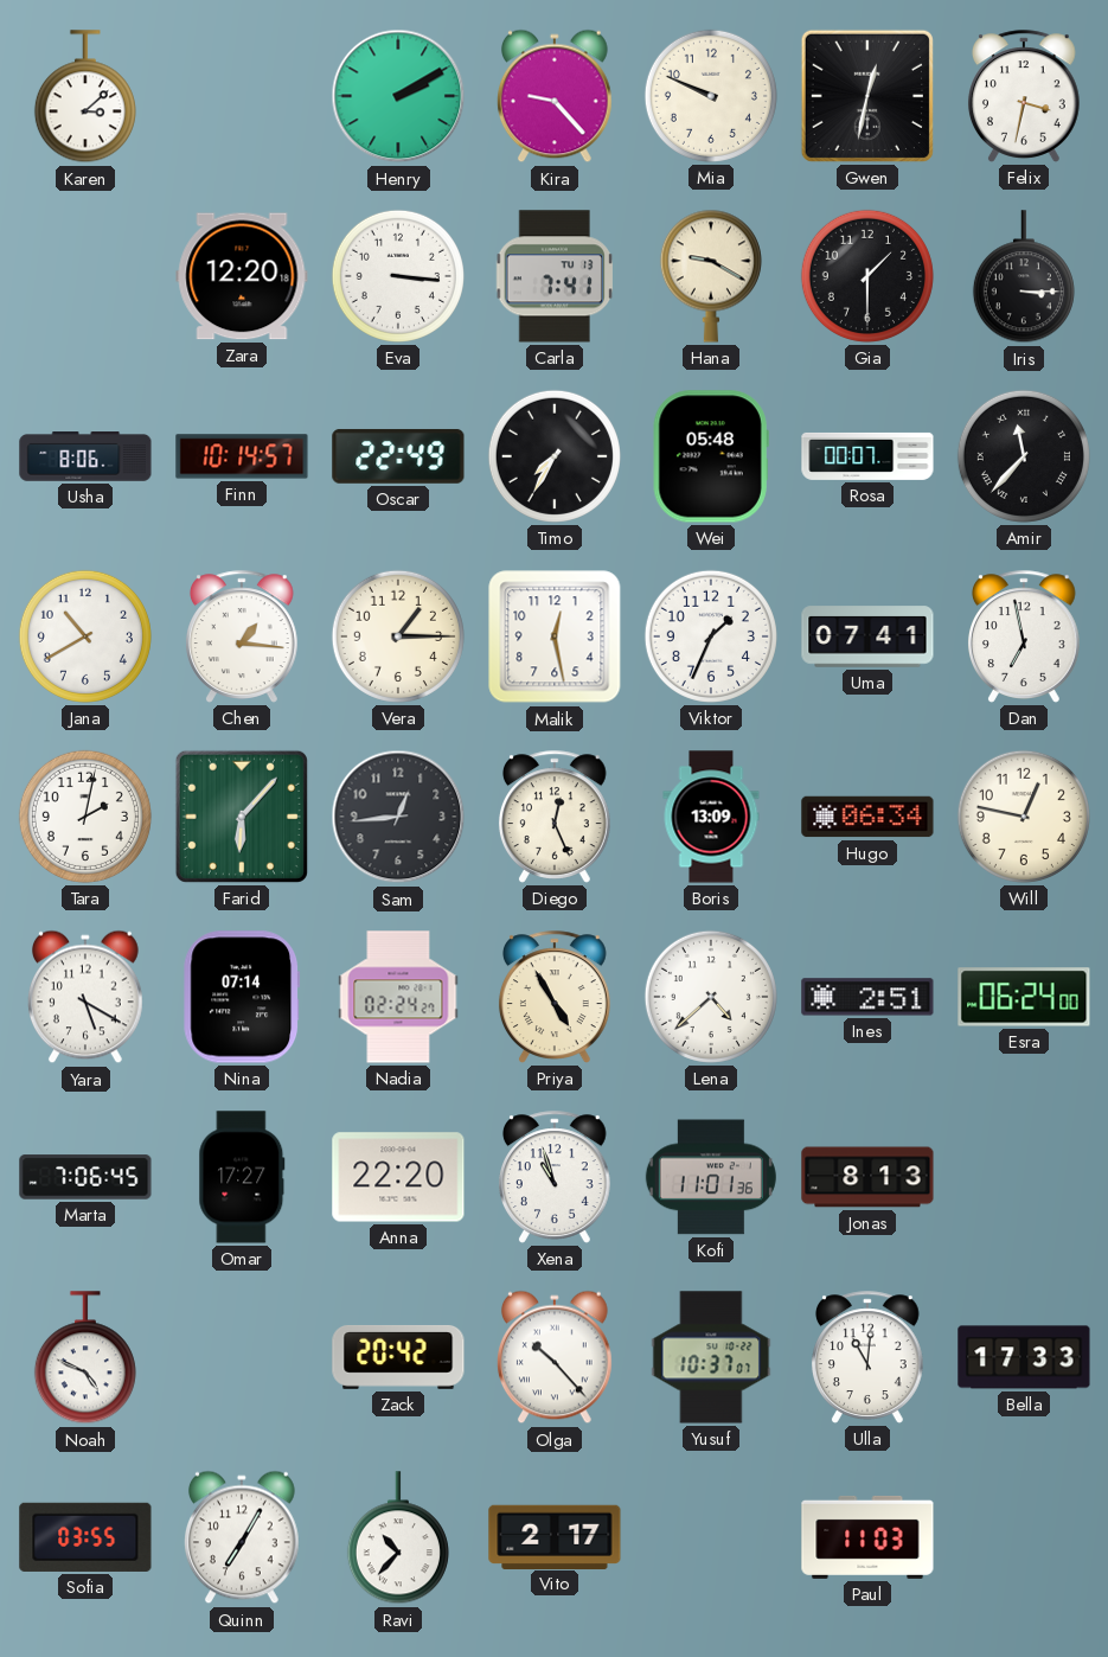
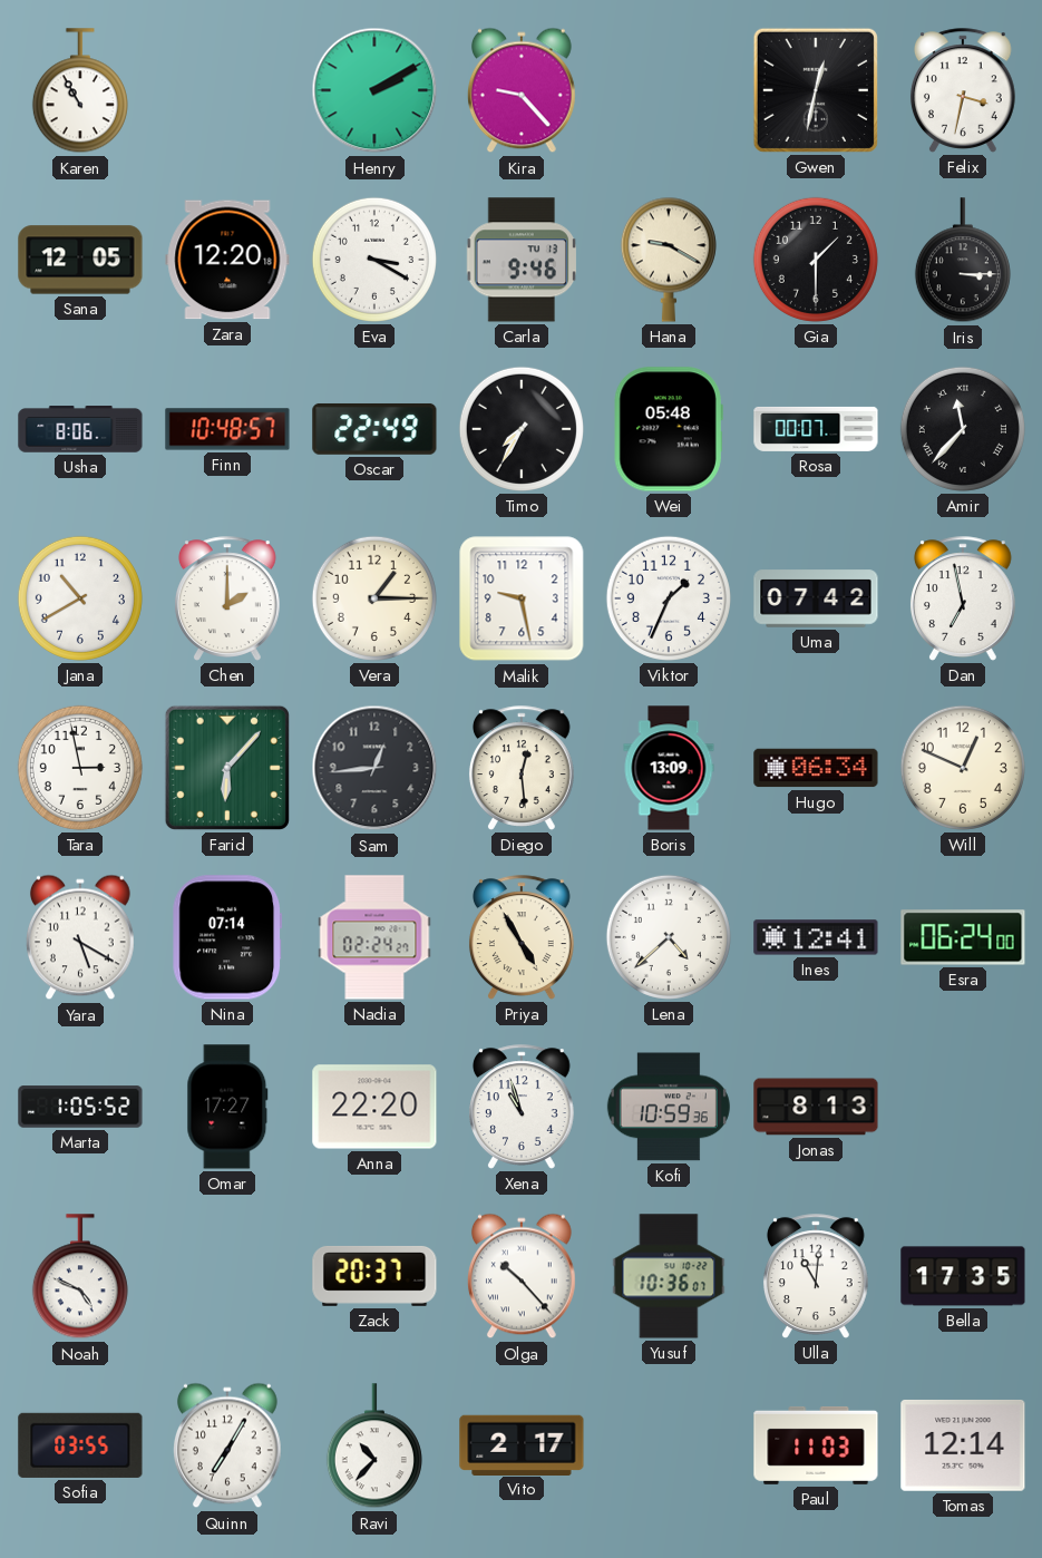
Karen: 3:08 -> 10:55
Mia: 9:49 -> none
Sana: none -> 12:05
Eva: 3:16 -> 3:20
Carla: 7:41 -> 9:46
Finn: 10:14 -> 10:48
Chen: 1:16 -> 2:00
Malik: 12:28 -> 9:28
Uma: 07:41 -> 07:42
Tara: 2:02 -> 2:58
Diego: 12:26 -> 12:29
Will: 12:47 -> 12:49
Ines: 2:51 -> 12:41
Marta: 7:06 -> 1:05
Kofi: 11:01 -> 10:59
Zack: 20:42 -> 20:37
Yusuf: 10:37 -> 10:36
Bella: 17:33 -> 17:35
Tomas: none -> 12:14
